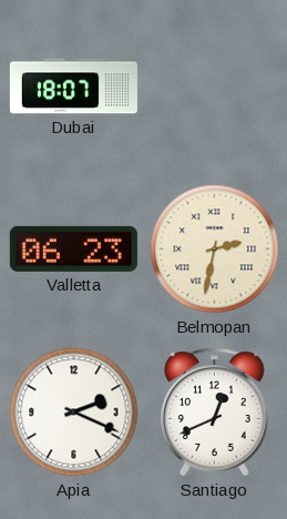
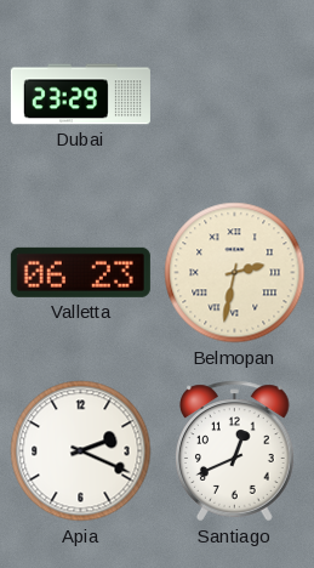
Dubai: 18:07 -> 23:29
